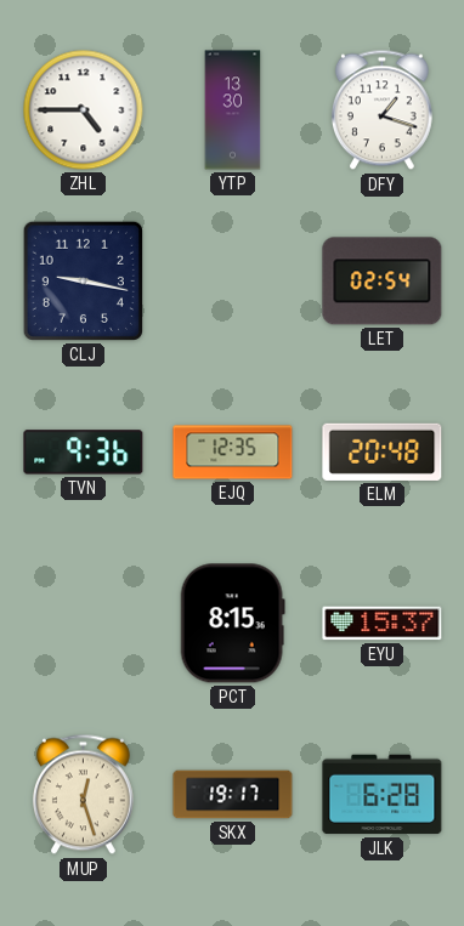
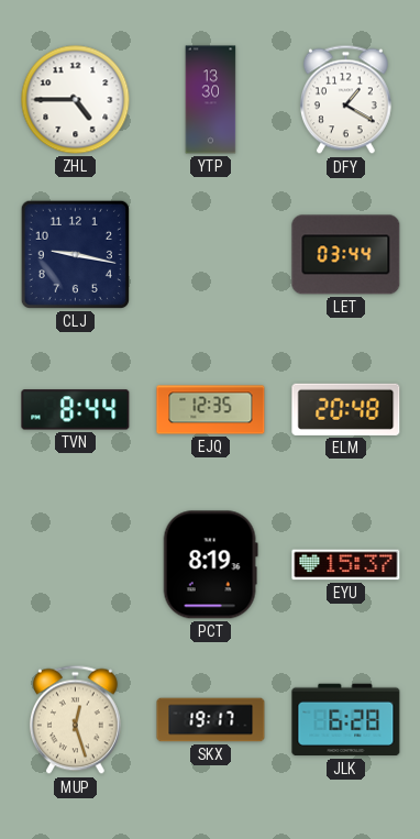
DFY: 1:18 -> 1:20
LET: 02:54 -> 03:44
TVN: 9:36 -> 8:44
PCT: 8:15 -> 8:19
